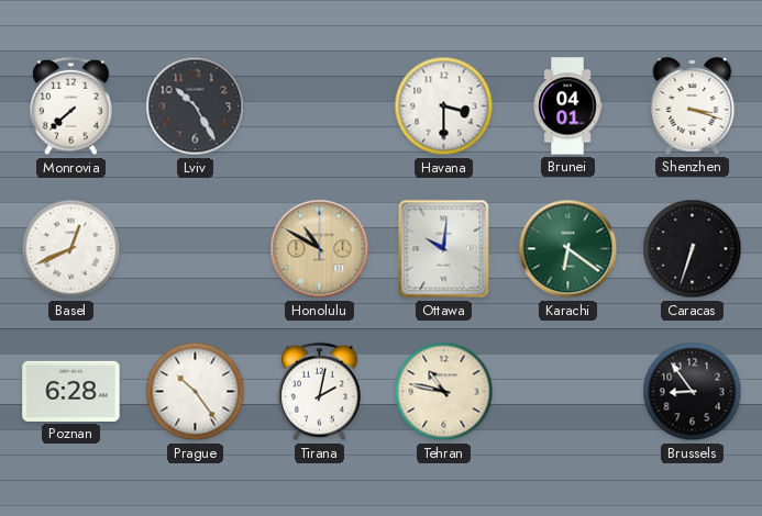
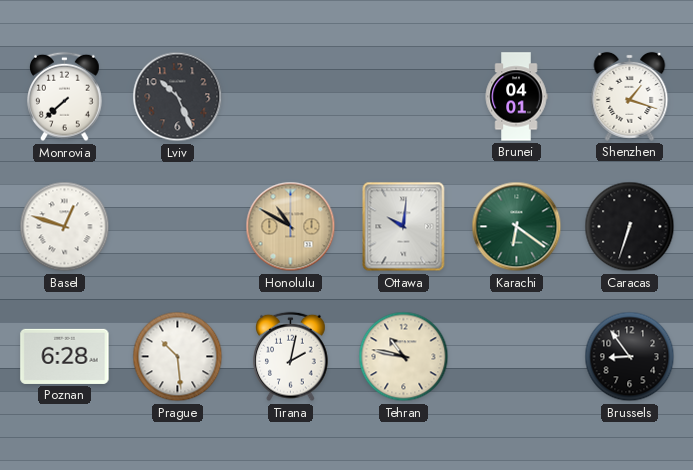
Lviv: 10:25 -> 10:26
Havana: 3:30 -> none
Shenzhen: 3:18 -> 1:18
Basel: 12:41 -> 12:48
Prague: 10:24 -> 10:29
